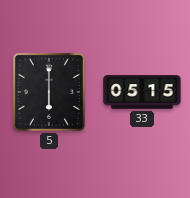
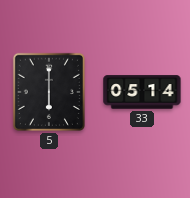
33: 05:15 -> 05:14
